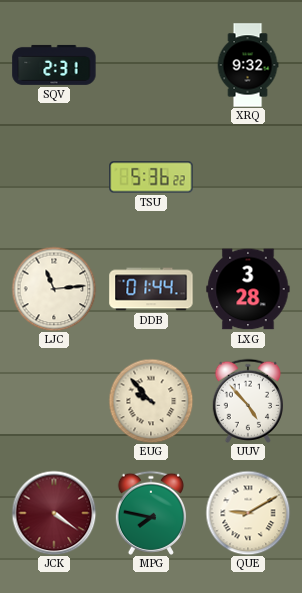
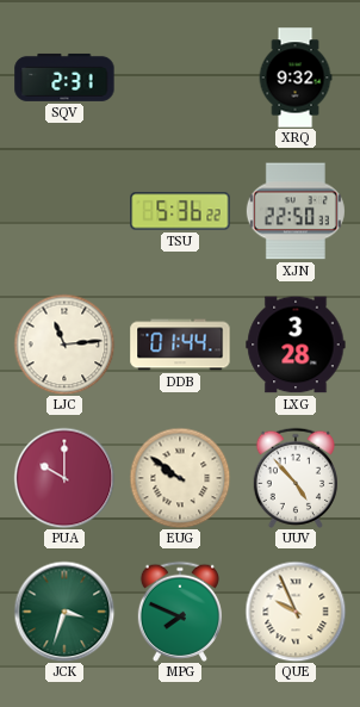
XJN: none -> 22:50
PUA: none -> 10:00
EUG: 9:53 -> 9:51
JCK: 4:21 -> 3:33
JCK dial: burgundy -> green
MPG: 7:47 -> 7:49
QUE: 9:10 -> 9:56
